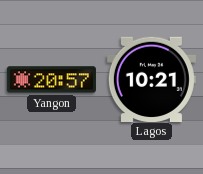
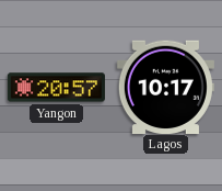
Lagos: 10:21 -> 10:17
